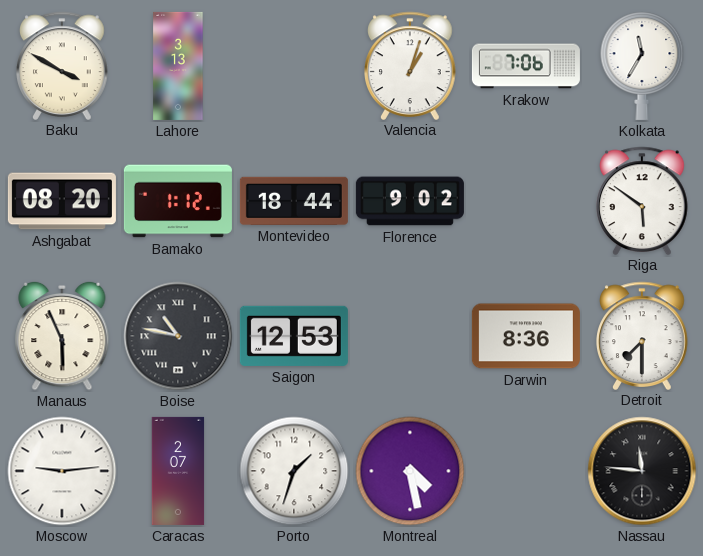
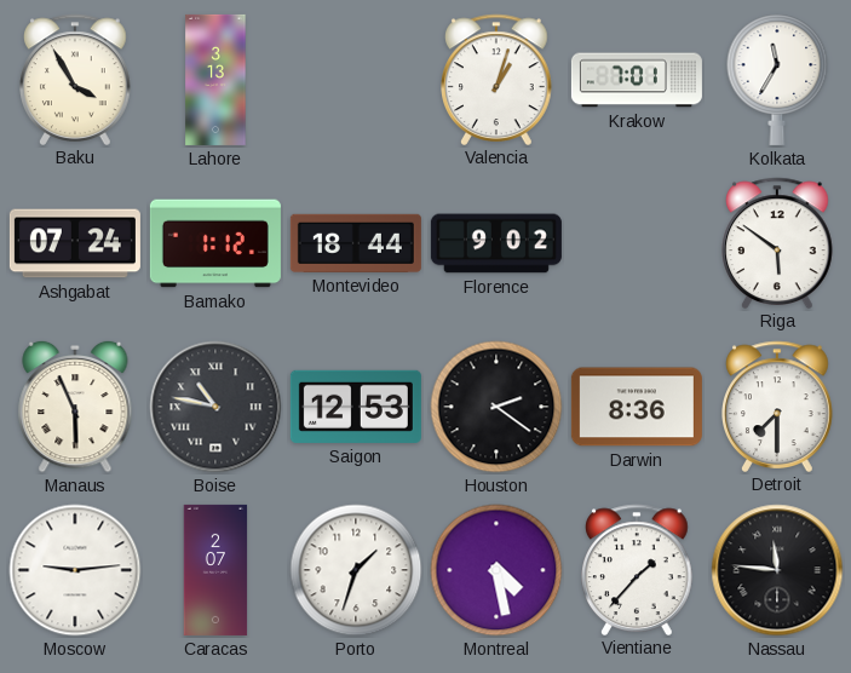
Baku: 3:50 -> 3:55
Krakow: 7:06 -> 7:01
Ashgabat: 08:20 -> 07:24
Houston: none -> 2:21
Vientiane: none -> 1:37
